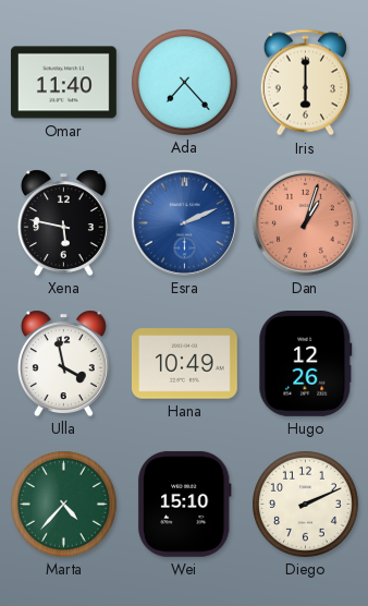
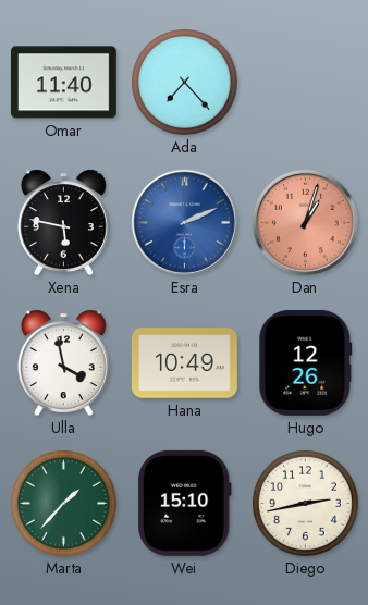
Iris: 6:00 -> none
Marta: 4:37 -> 1:37
Diego: 2:11 -> 2:43
